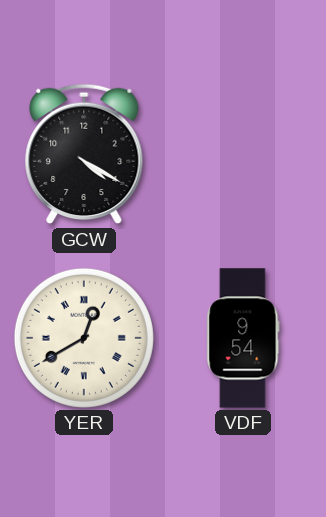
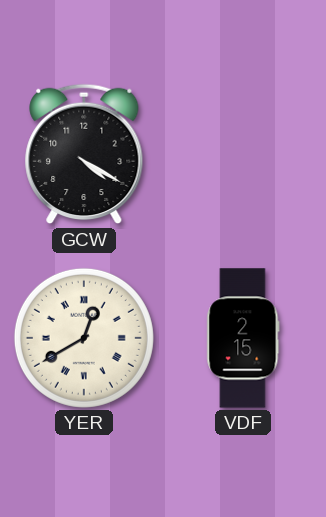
VDF: 9:54 -> 2:15
